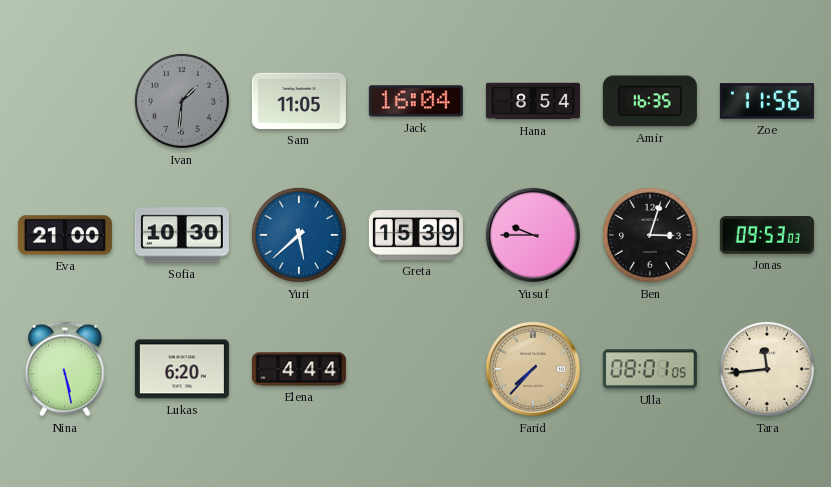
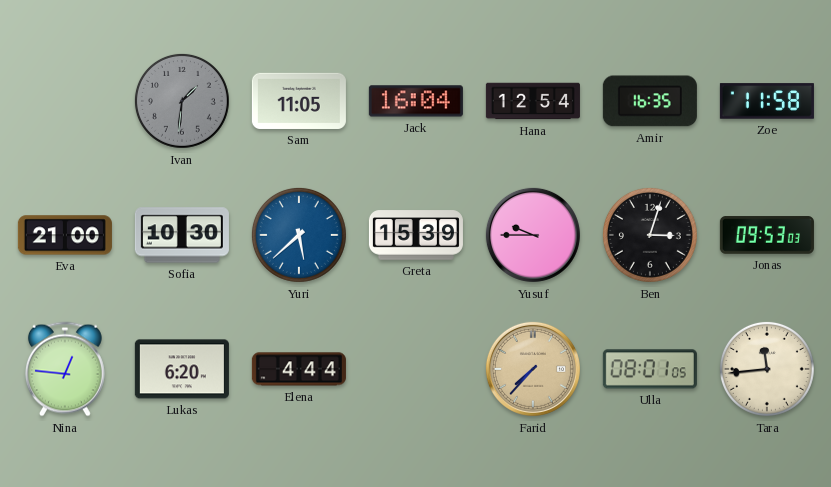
Hana: 8:54 -> 12:54
Zoe: 11:56 -> 11:58
Nina: 5:28 -> 12:46
